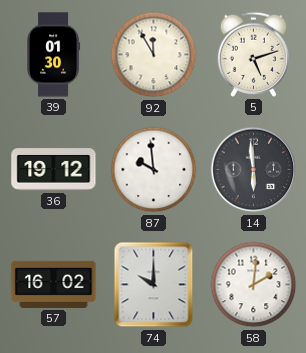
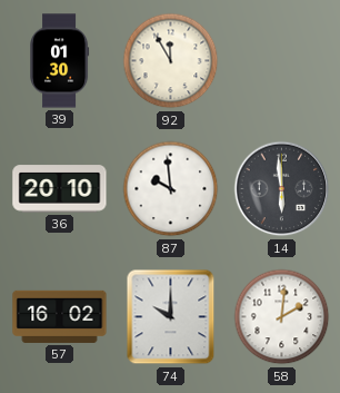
5: 5:12 -> none
36: 19:12 -> 20:10
